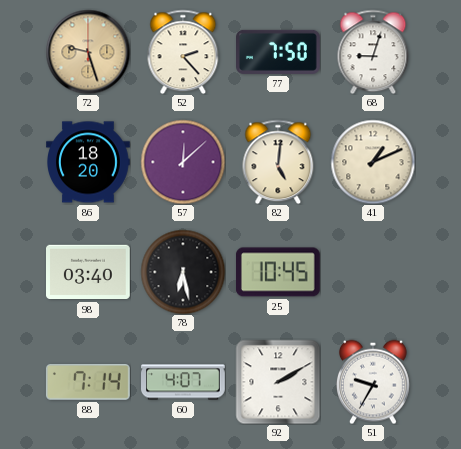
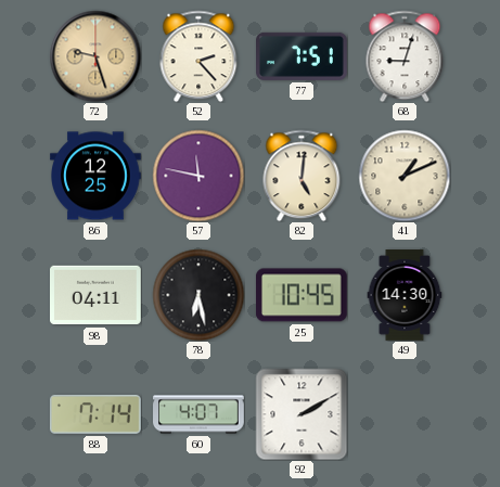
77: 7:50 -> 7:51
86: 18:20 -> 12:25
57: 12:08 -> 11:47
98: 03:40 -> 04:11
49: none -> 14:30
51: 9:35 -> none
